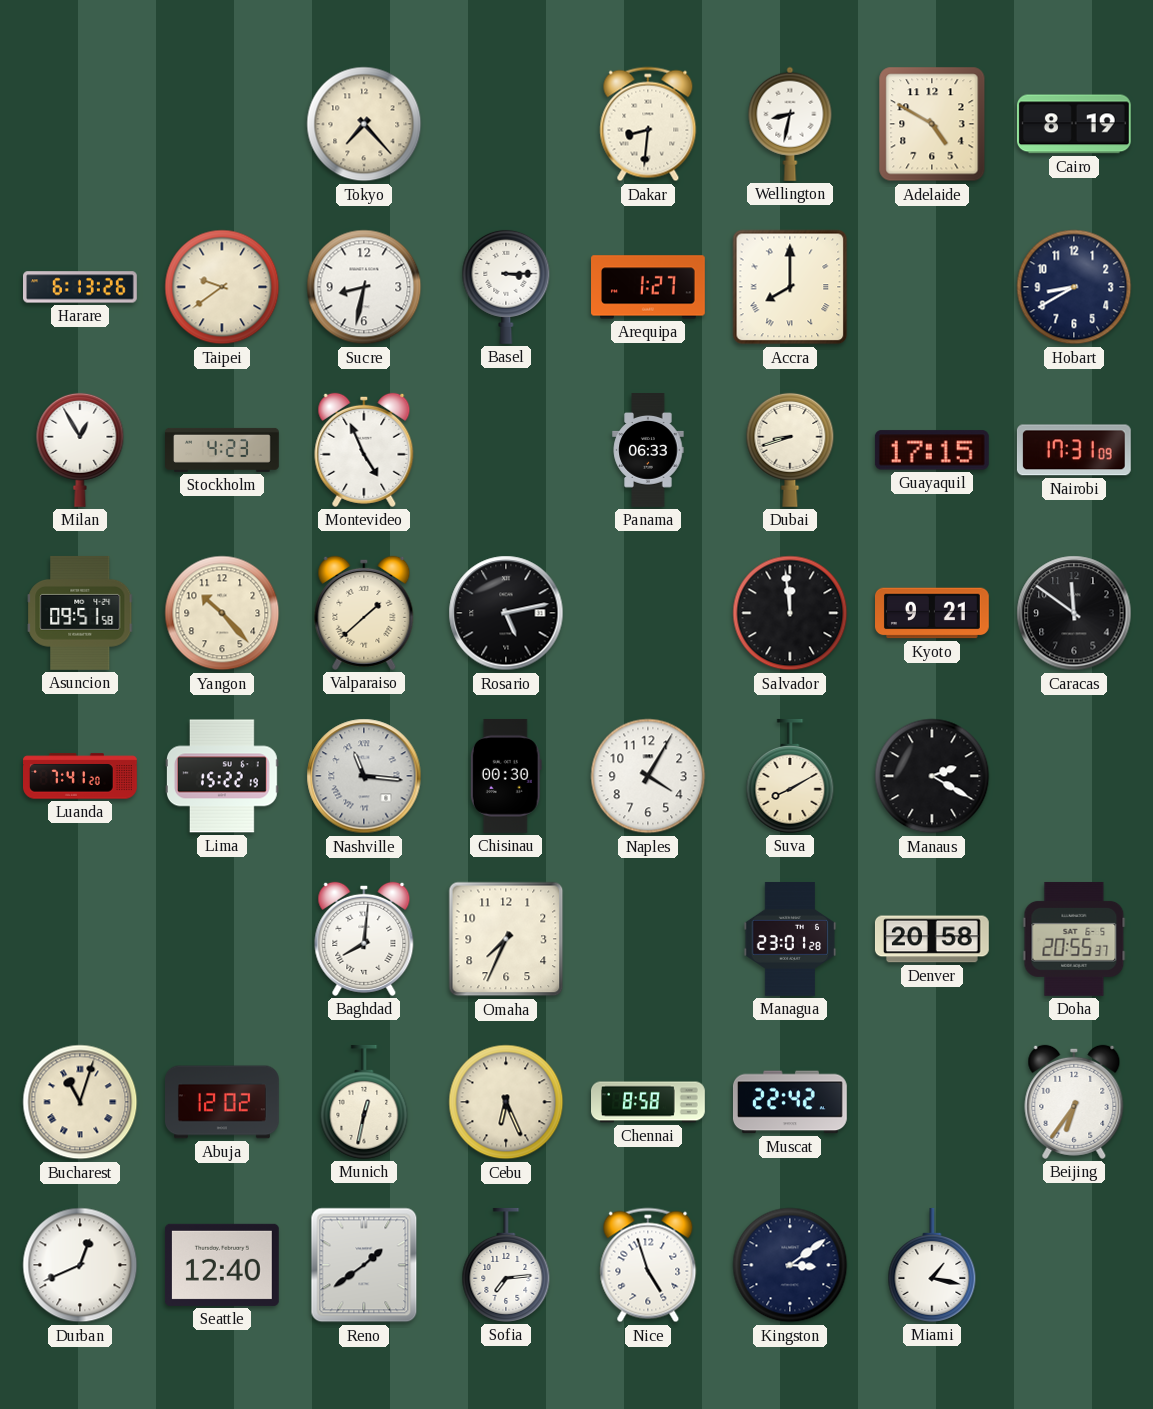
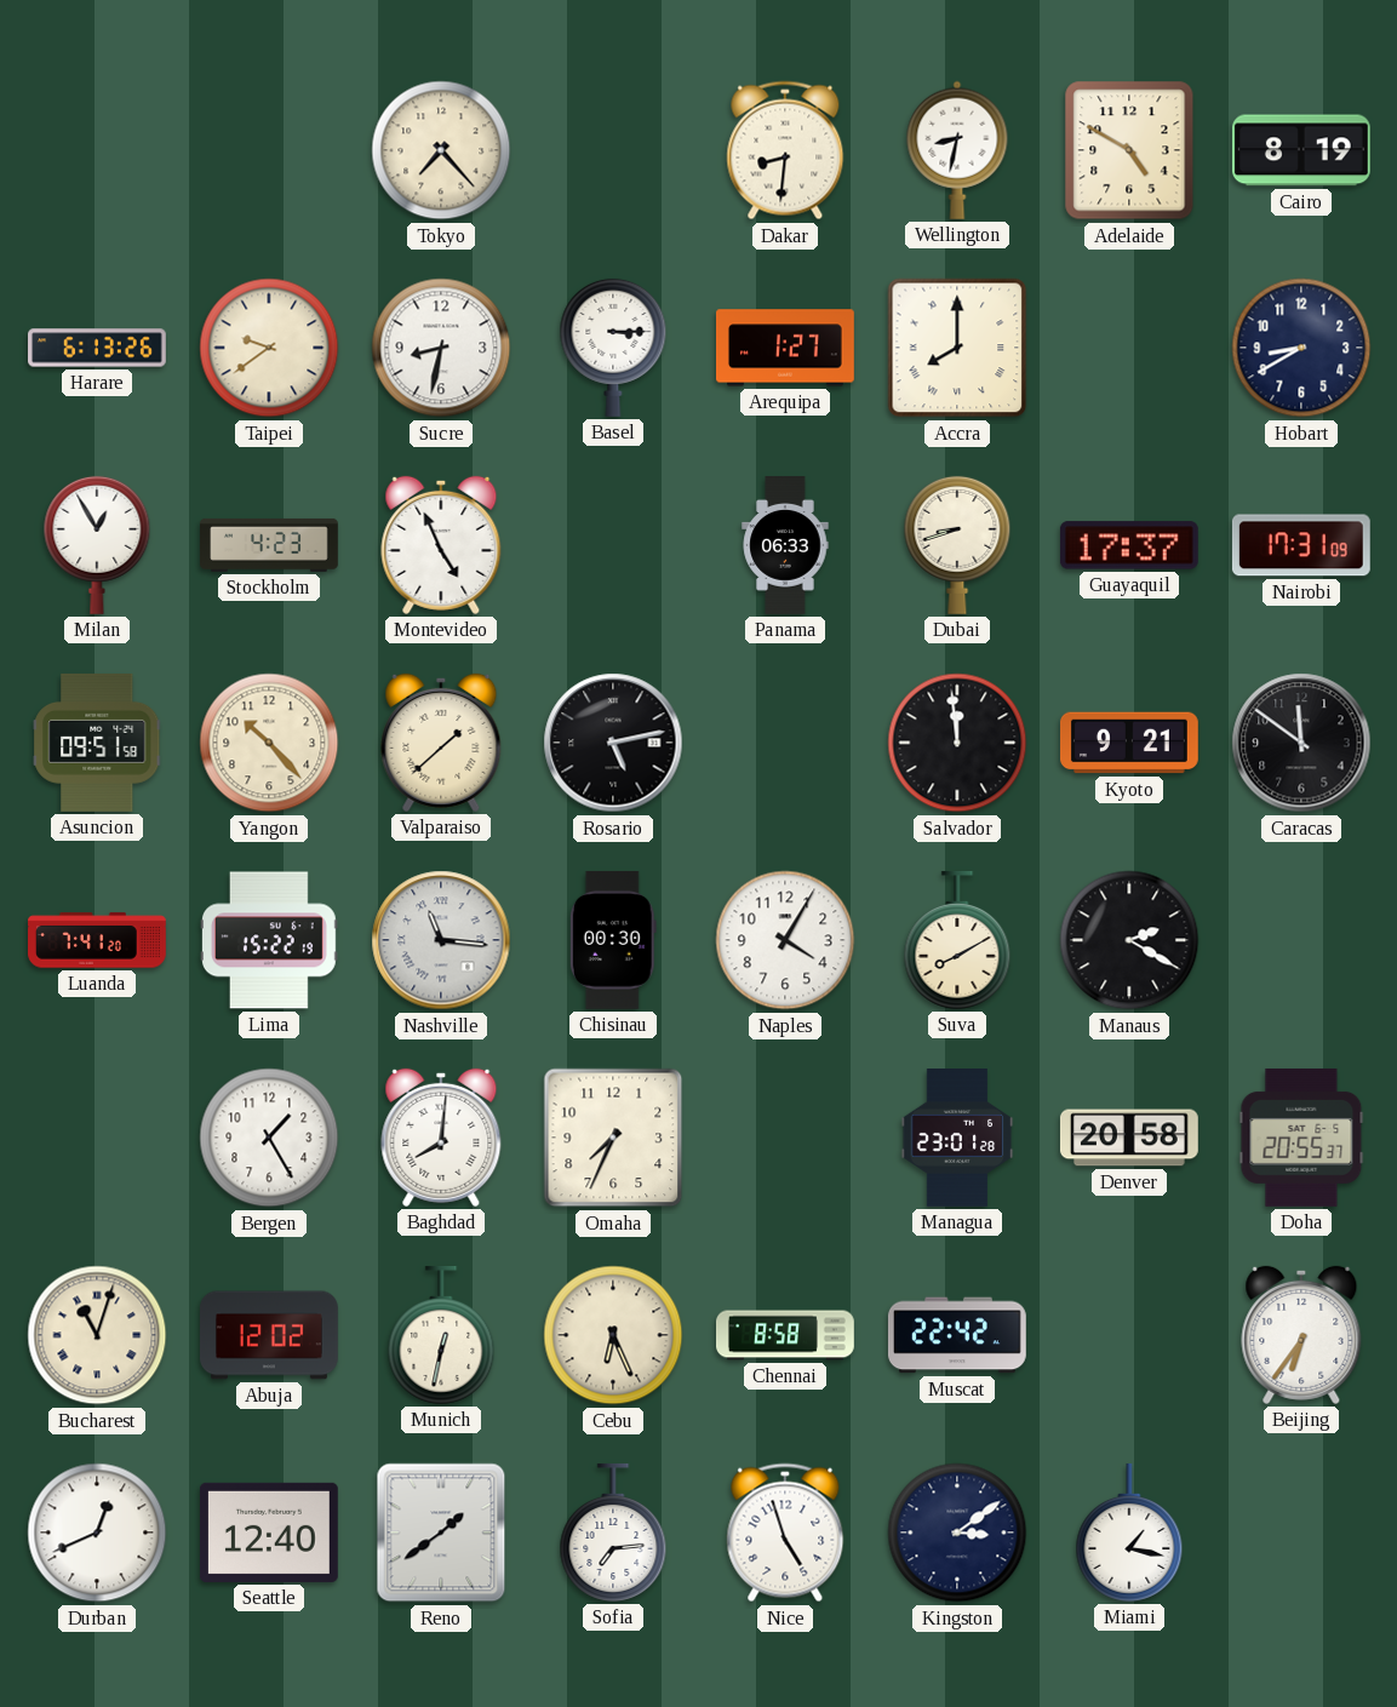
Guayaquil: 17:15 -> 17:37
Bergen: none -> 1:25
